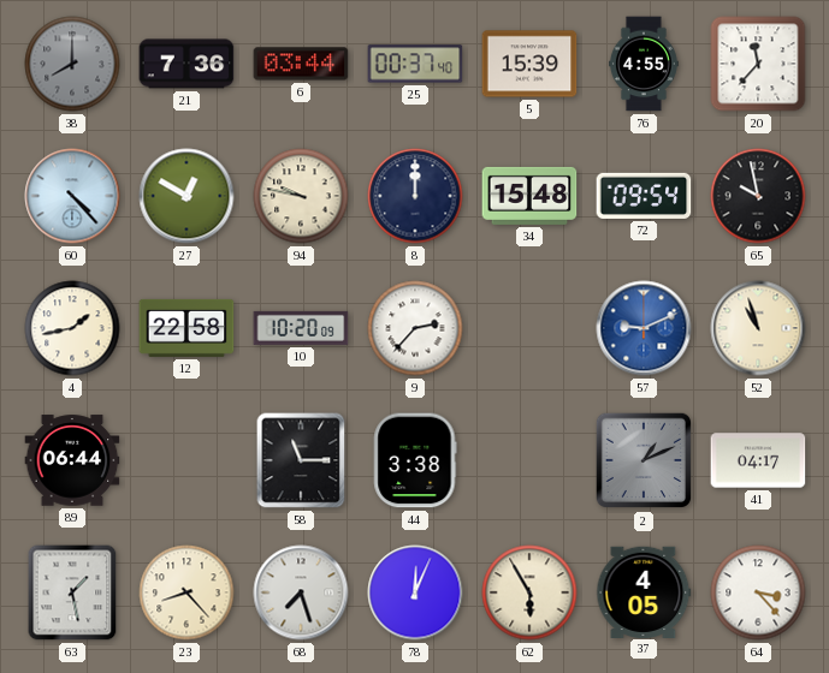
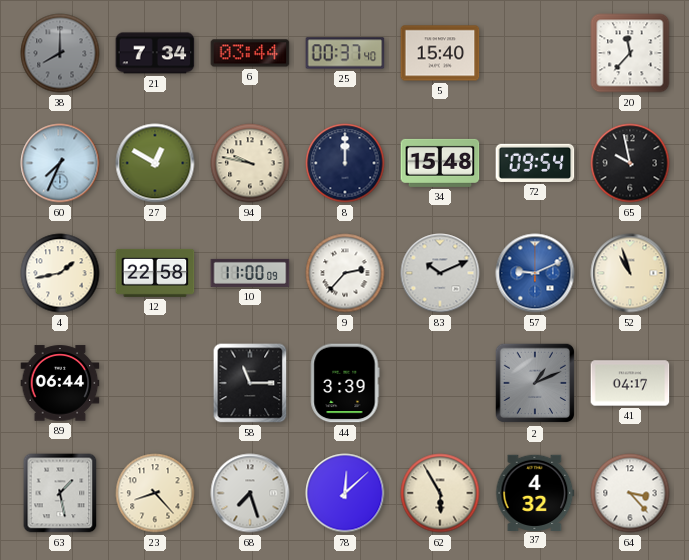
21: 7:36 -> 7:34
5: 15:39 -> 15:40
76: 4:55 -> none
60: 4:23 -> 7:34
10: 10:20 -> 11:00
83: none -> 10:11
44: 3:38 -> 3:39
78: 12:04 -> 12:08
37: 4:05 -> 4:32
